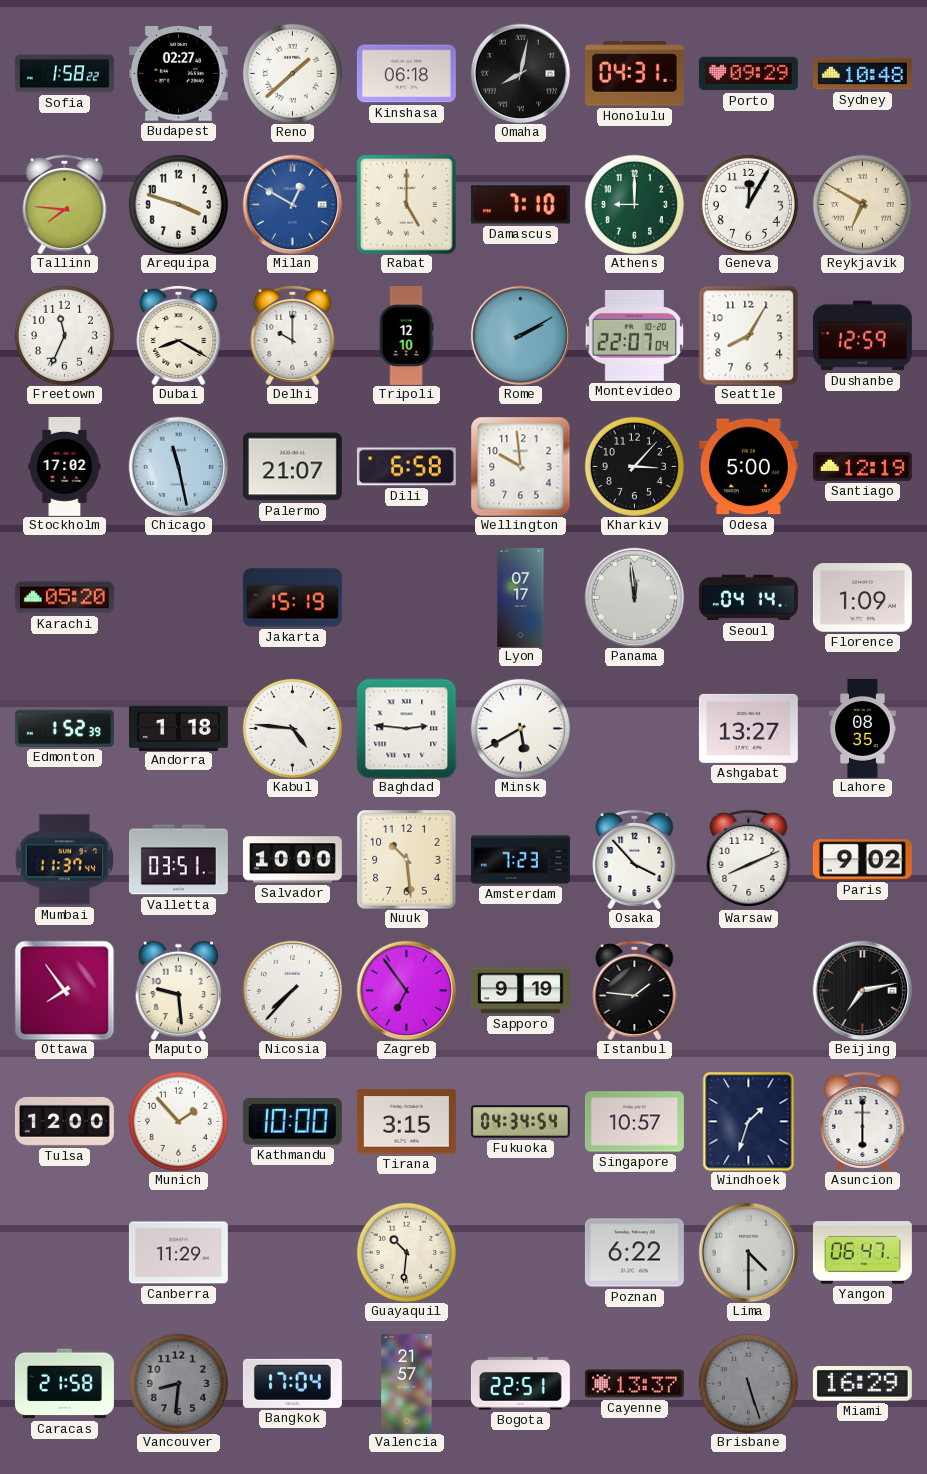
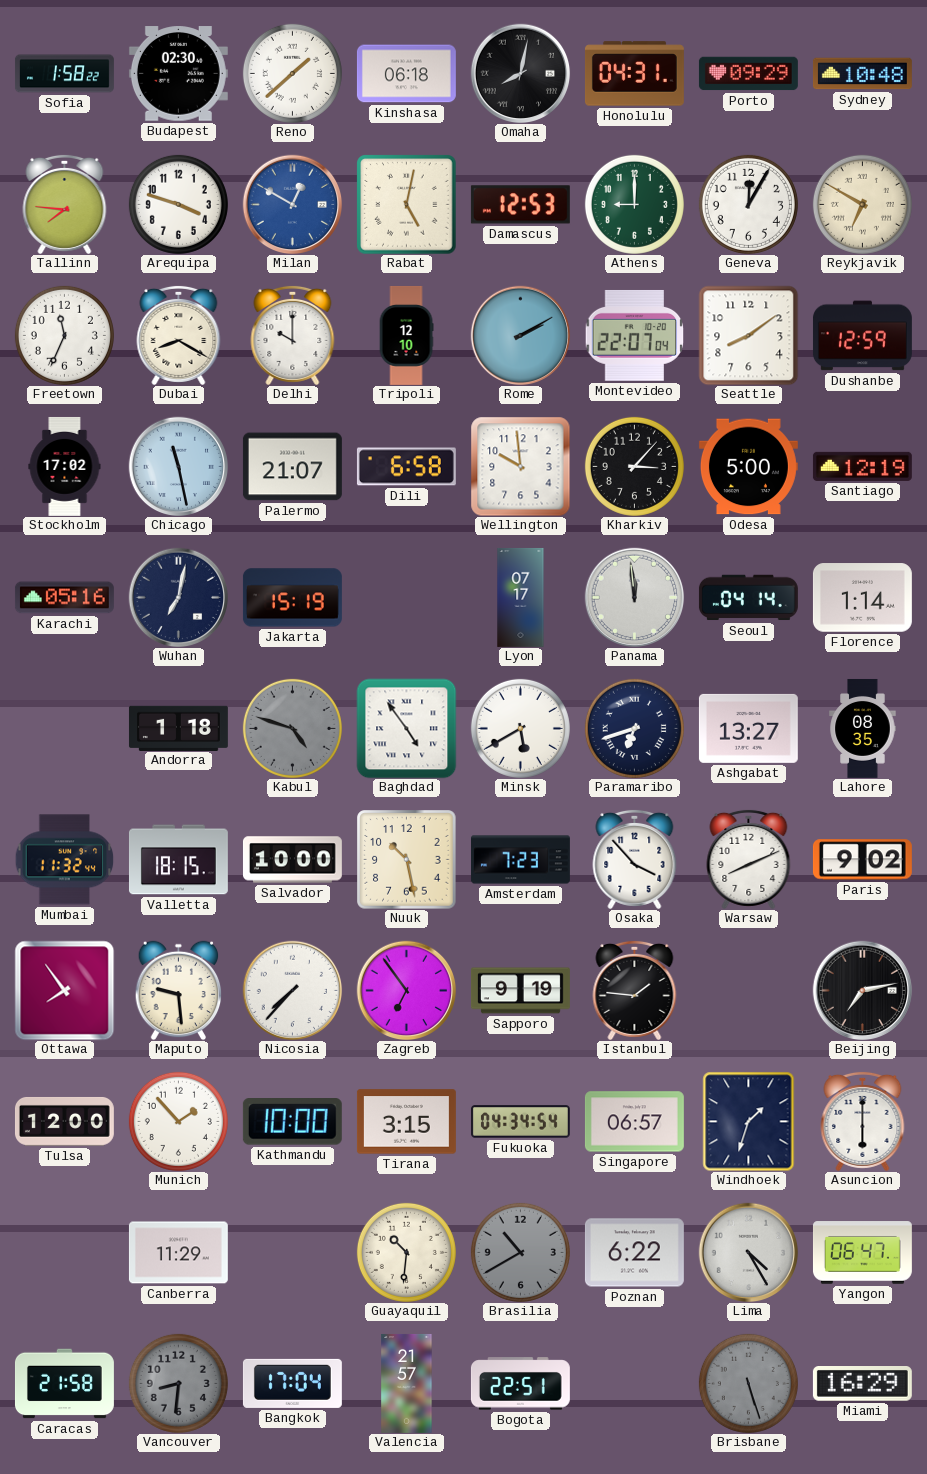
Budapest: 02:27 -> 02:30
Rabat: 5:00 -> 5:02
Damascus: 7:10 -> 12:53
Seattle: 8:05 -> 8:09
Karachi: 05:20 -> 05:16
Wuhan: none -> 7:02
Florence: 1:09 -> 1:14
Edmonton: 1:52 -> none
Kabul: 4:46 -> 4:48
Kabul dial: white -> grey
Baghdad: 2:46 -> 4:54
Paramaribo: none -> 6:42
Mumbai: 11:37 -> 11:32
Valletta: 03:51 -> 18:15
Nuuk: 10:29 -> 10:28
Singapore: 10:57 -> 06:57
Brasilia: none -> 10:40
Lima: 4:30 -> 4:25
Cayenne: 13:37 -> none
